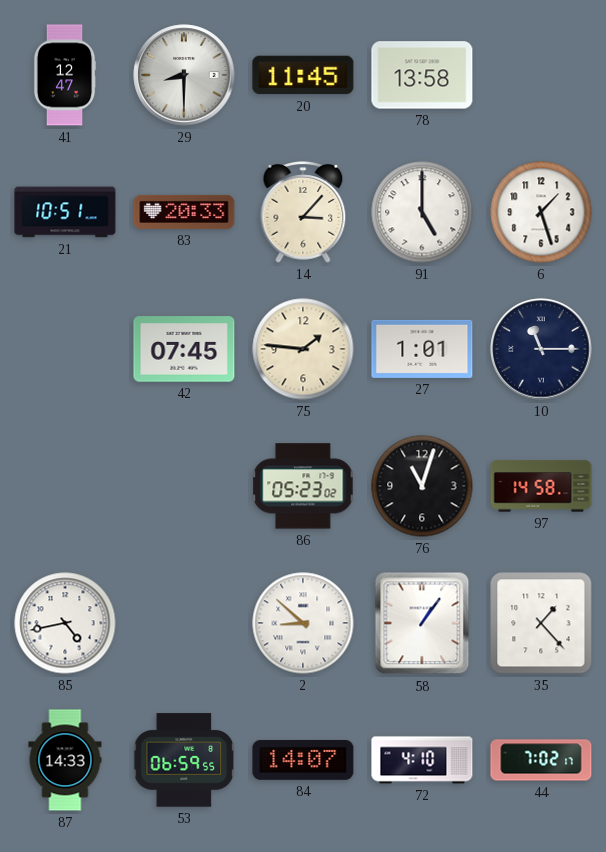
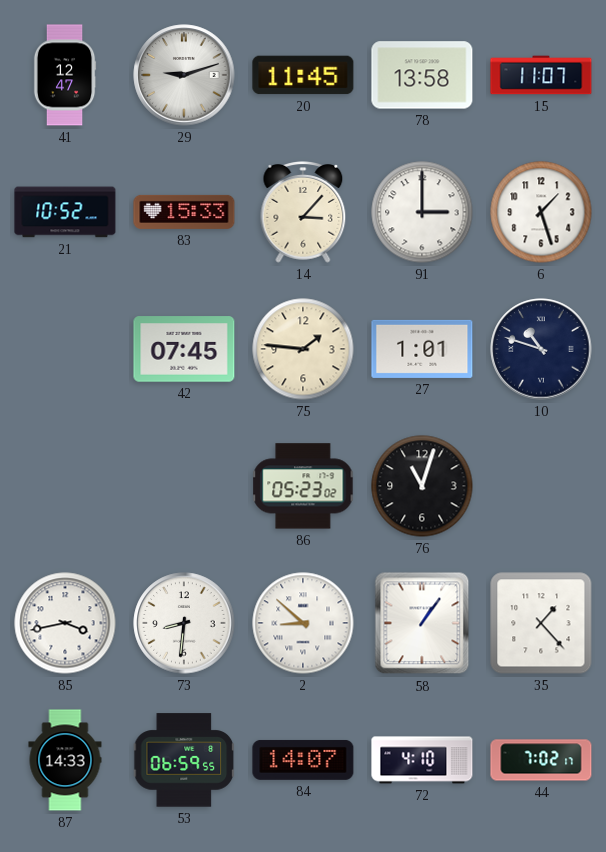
29: 8:30 -> 9:12
15: none -> 11:07
21: 10:51 -> 10:52
83: 20:33 -> 15:33
91: 5:00 -> 3:00
10: 11:15 -> 10:48
97: 14:58 -> none
85: 4:43 -> 3:43
73: none -> 8:31
